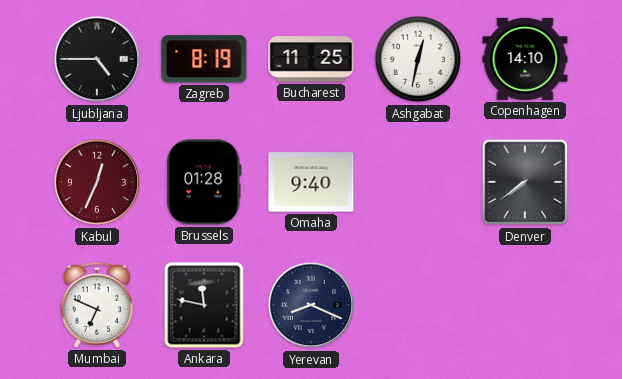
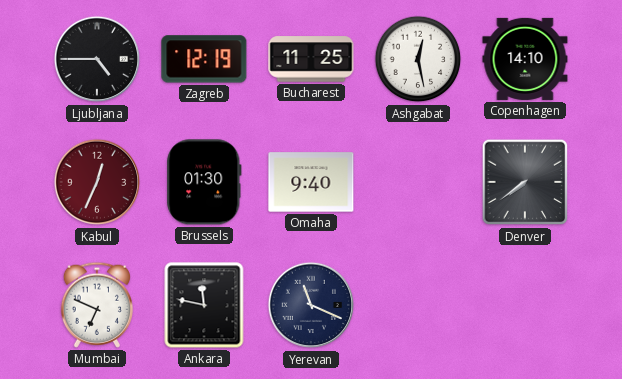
Zagreb: 8:19 -> 12:19
Ashgabat: 12:32 -> 12:28
Brussels: 01:28 -> 01:30
Yerevan: 8:19 -> 11:19
